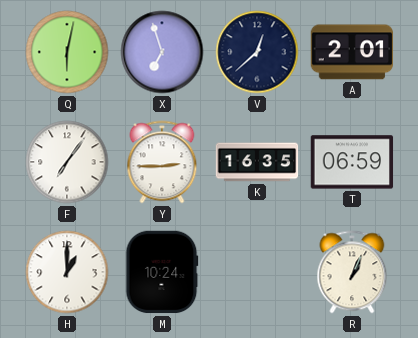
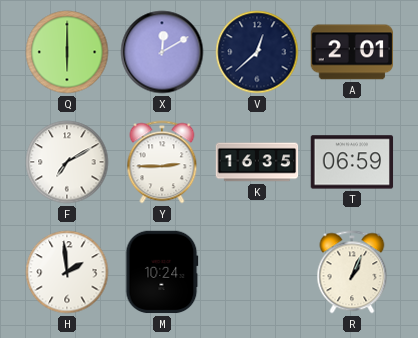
Q: 6:02 -> 6:00
X: 6:57 -> 12:10
F: 7:06 -> 7:10
H: 1:00 -> 1:59
